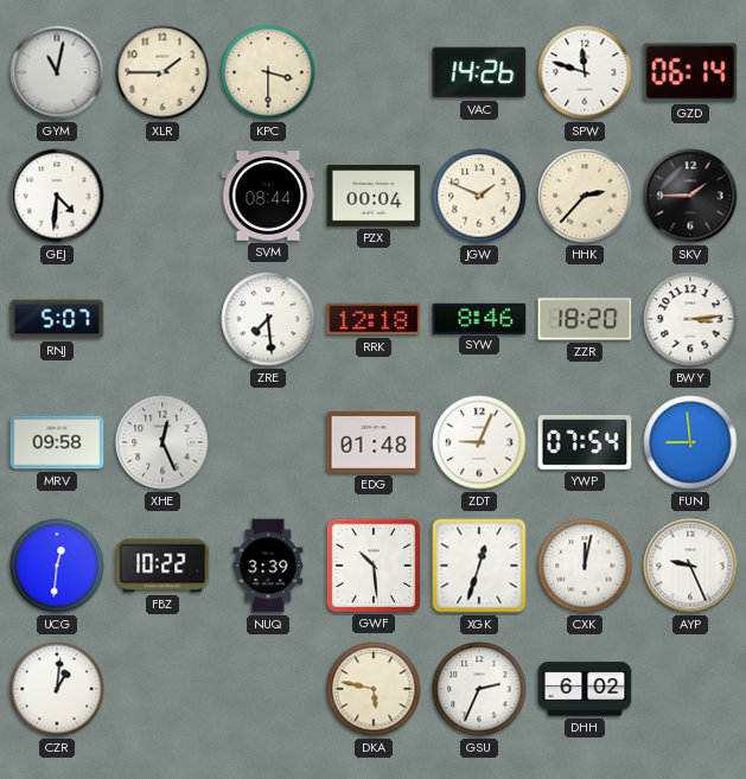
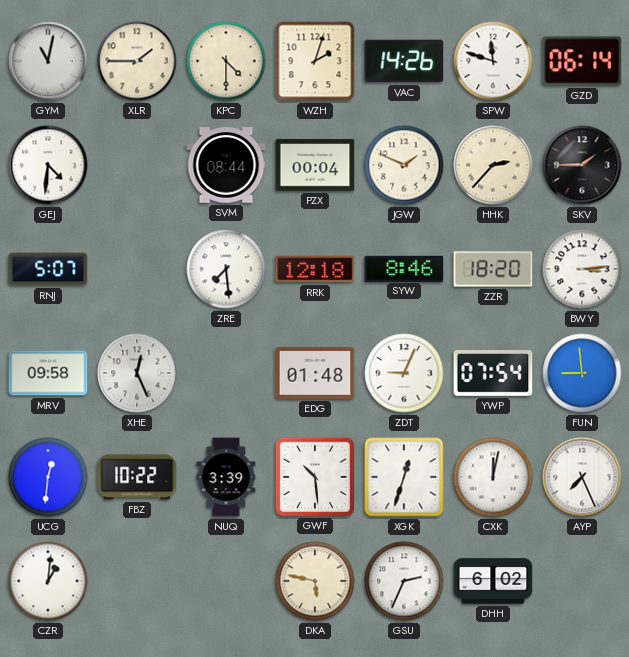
KPC: 3:30 -> 4:30
WZH: none -> 2:03
AYP: 9:26 -> 7:26
